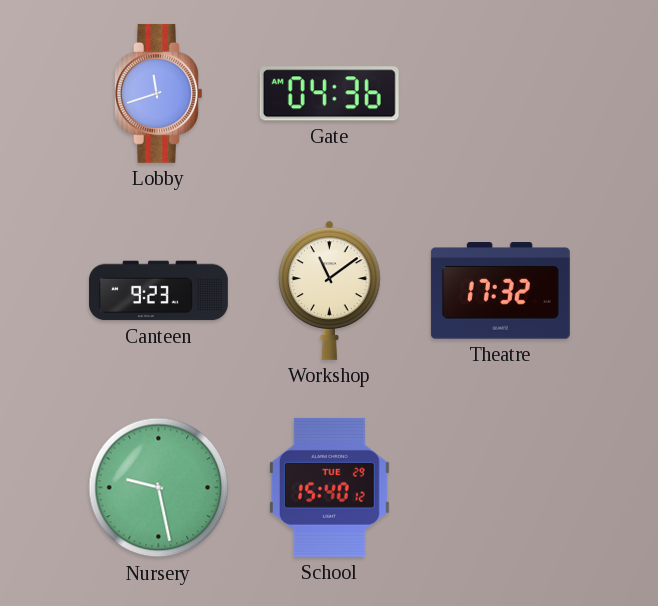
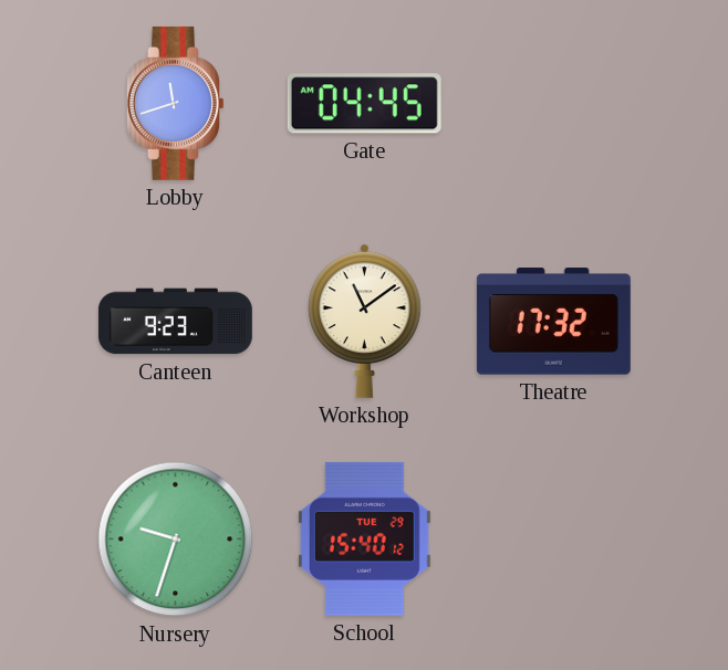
Gate: 04:36 -> 04:45
Nursery: 9:28 -> 9:33
